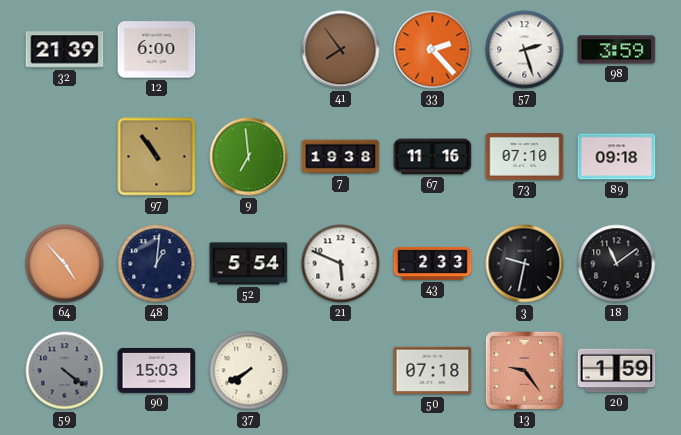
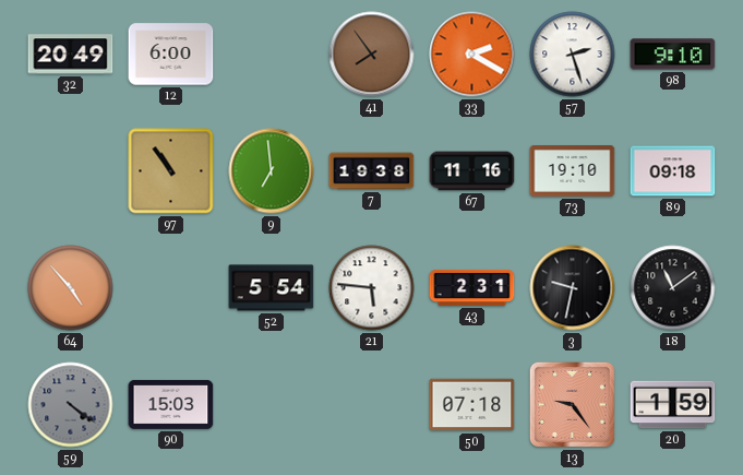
32: 21:39 -> 20:49
33: 2:23 -> 2:20
98: 3:59 -> 9:10
73: 07:10 -> 19:10
48: 1:01 -> none
21: 5:49 -> 5:46
43: 2:33 -> 2:31
37: 7:40 -> none
